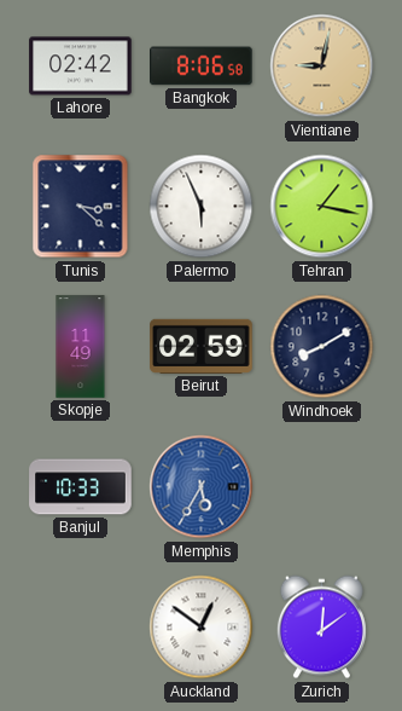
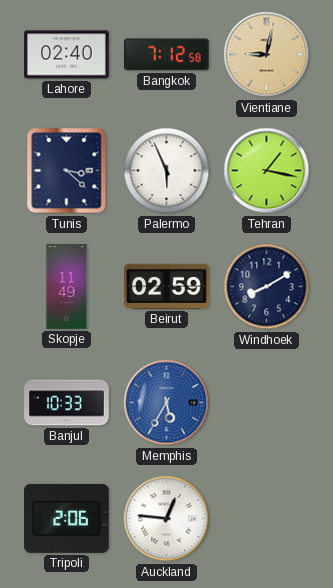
Lahore: 02:42 -> 02:40
Bangkok: 8:06 -> 7:12
Tripoli: none -> 2:06
Auckland: 12:51 -> 12:46
Zurich: 12:09 -> none
